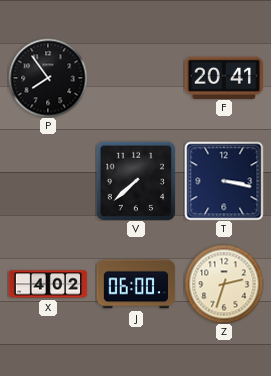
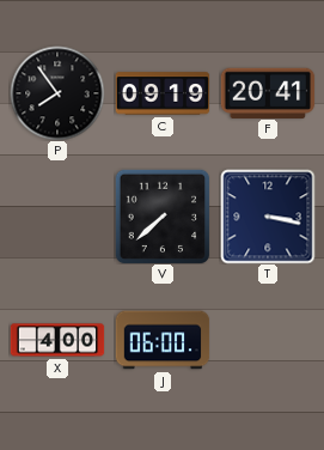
C: none -> 09:19
X: 4:02 -> 4:00
Z: 2:33 -> none
